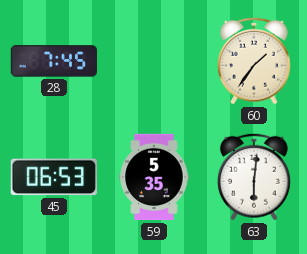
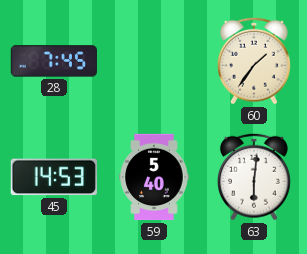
45: 06:53 -> 14:53
59: 5:35 -> 5:40
